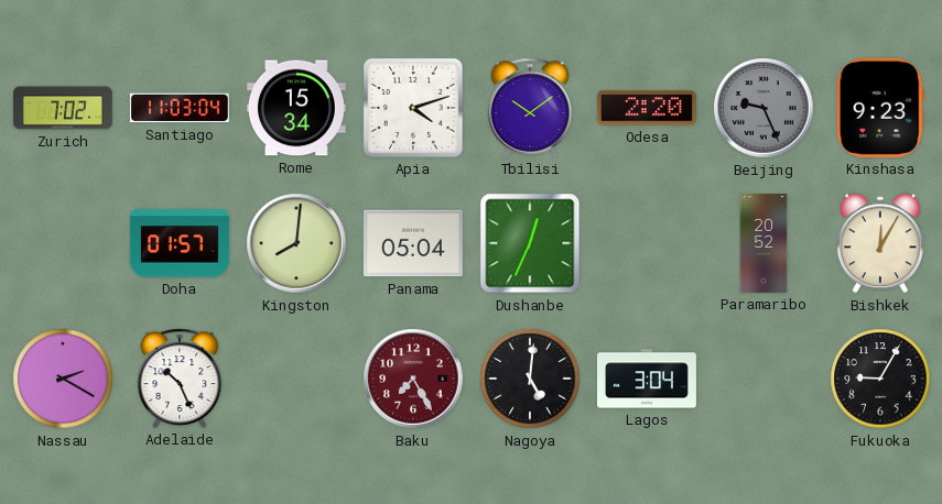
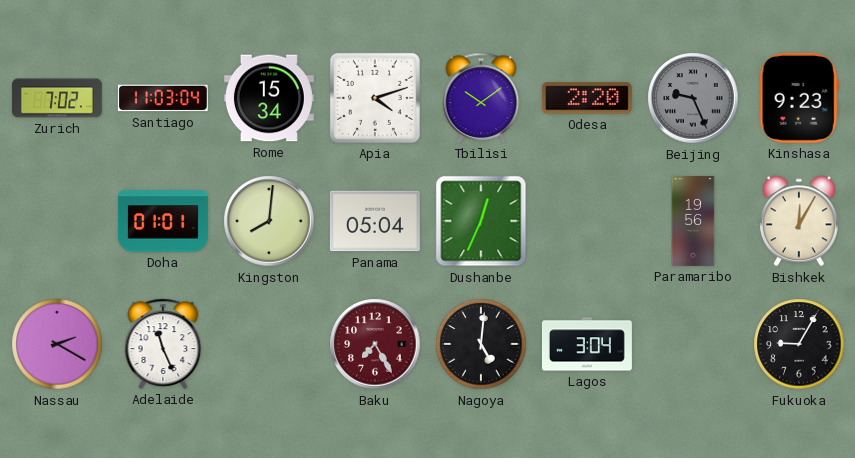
Doha: 01:57 -> 01:01
Paramaribo: 20:52 -> 19:56
Adelaide: 10:26 -> 11:26
